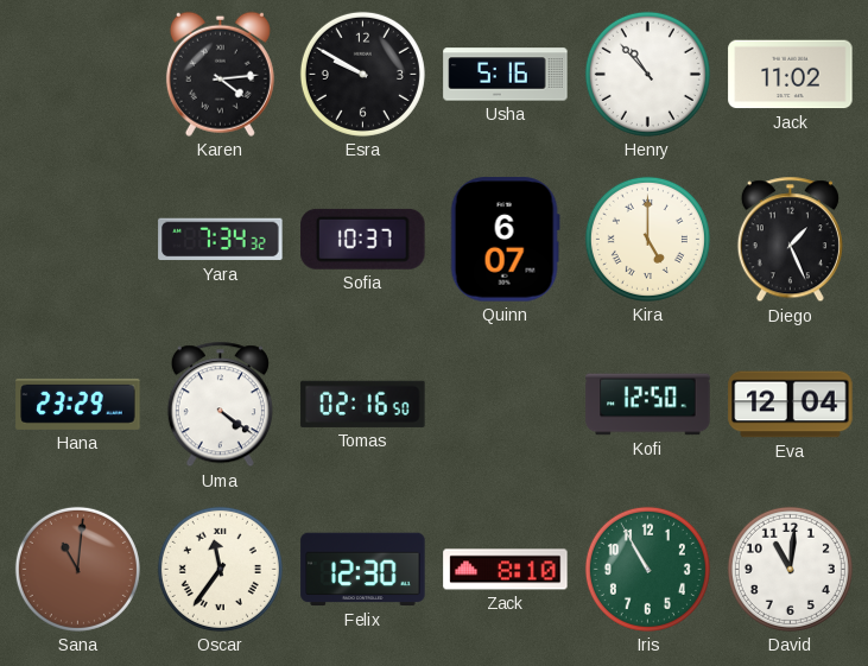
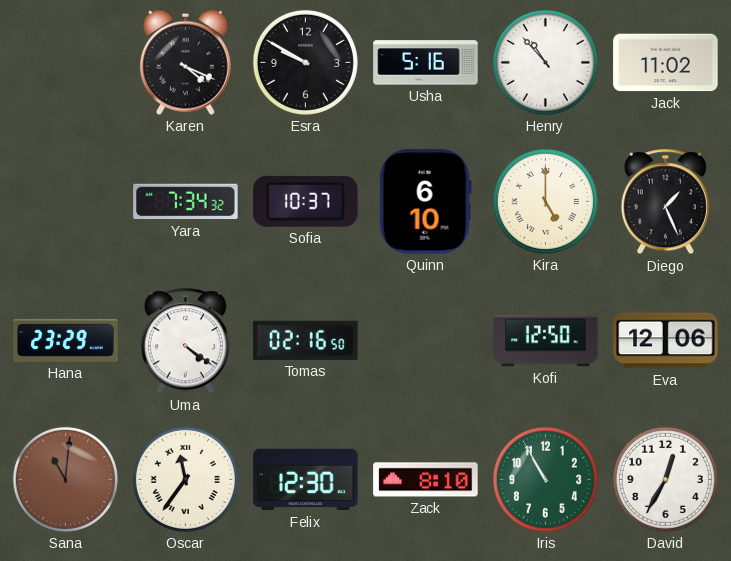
Karen: 4:14 -> 4:19
Quinn: 6:07 -> 6:10
Eva: 12:04 -> 12:06
David: 11:01 -> 12:35
